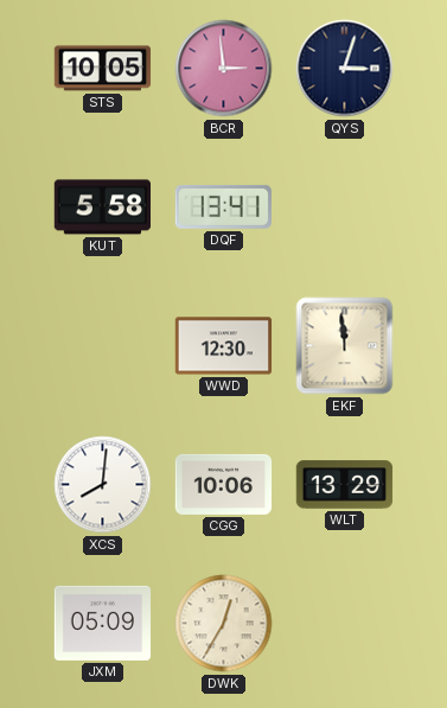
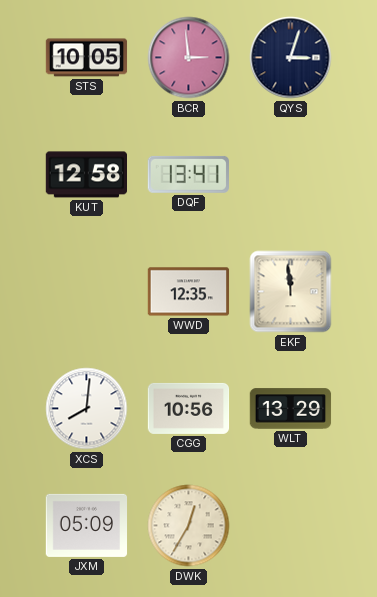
KUT: 5:58 -> 12:58
WWD: 12:30 -> 12:35
CGG: 10:06 -> 10:56
